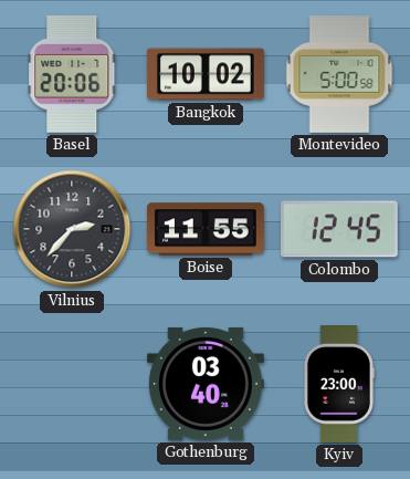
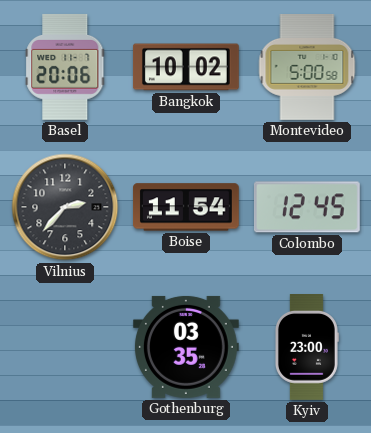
Boise: 11:55 -> 11:54
Gothenburg: 03:40 -> 03:35
